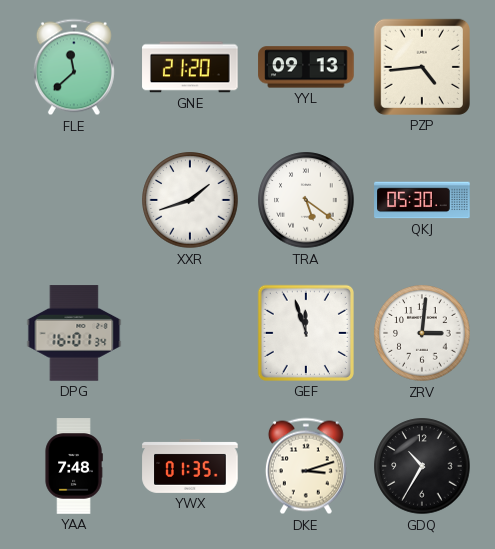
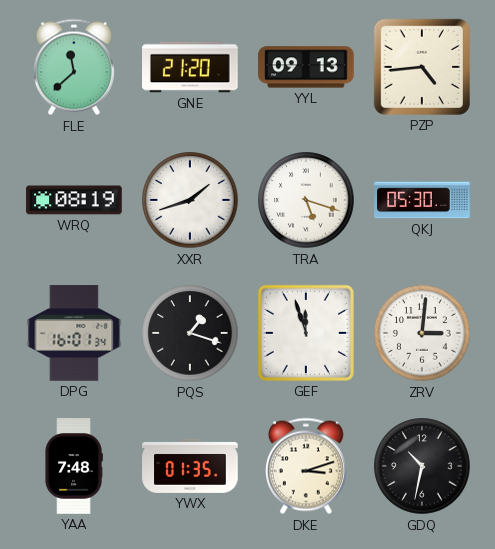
WRQ: none -> 08:19
TRA: 5:21 -> 5:18
PQS: none -> 1:18
GDQ: 10:35 -> 10:32
